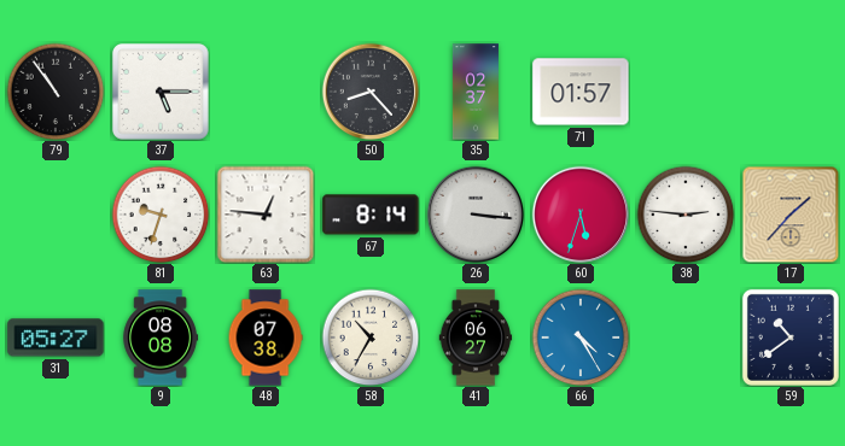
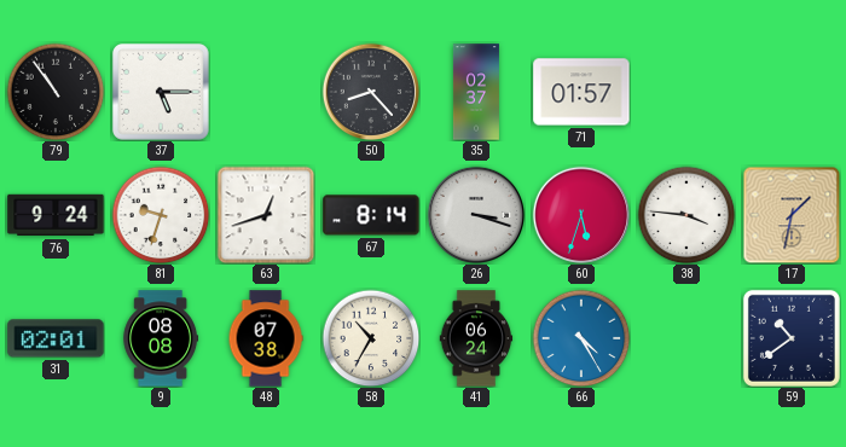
76: none -> 9:24
63: 12:46 -> 12:42
26: 3:16 -> 3:18
38: 2:46 -> 3:46
17: 1:37 -> 1:32
31: 05:27 -> 02:01
41: 06:27 -> 06:24
